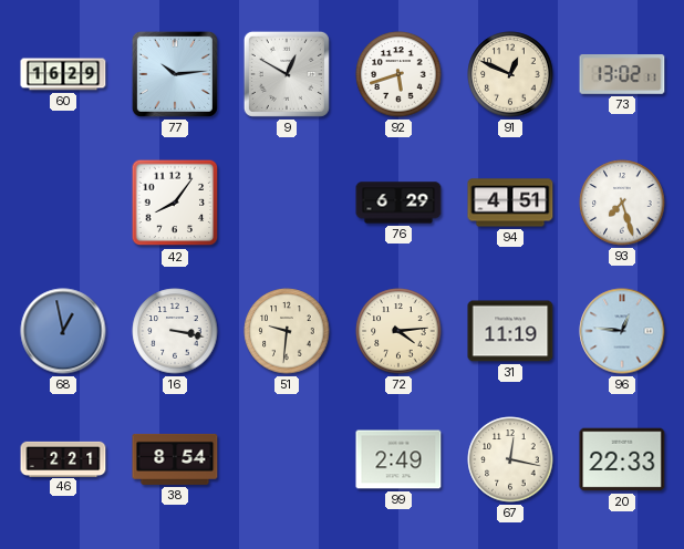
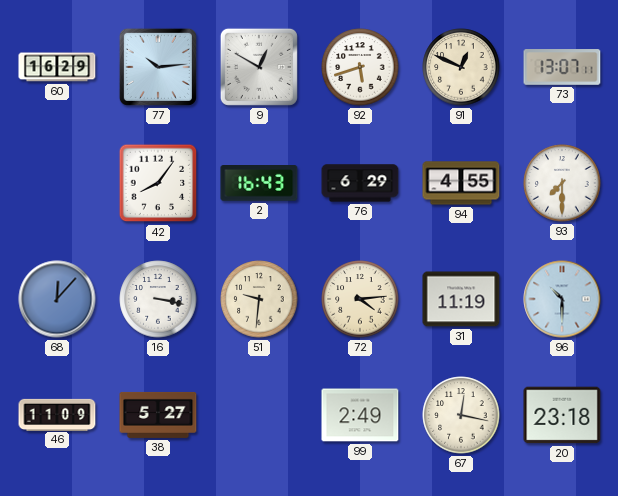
73: 13:02 -> 13:07
2: none -> 16:43
94: 4:51 -> 4:55
93: 7:27 -> 7:30
68: 12:58 -> 12:07
96: 12:46 -> 10:30
46: 2:21 -> 11:09
38: 8:54 -> 5:27
20: 22:33 -> 23:18
